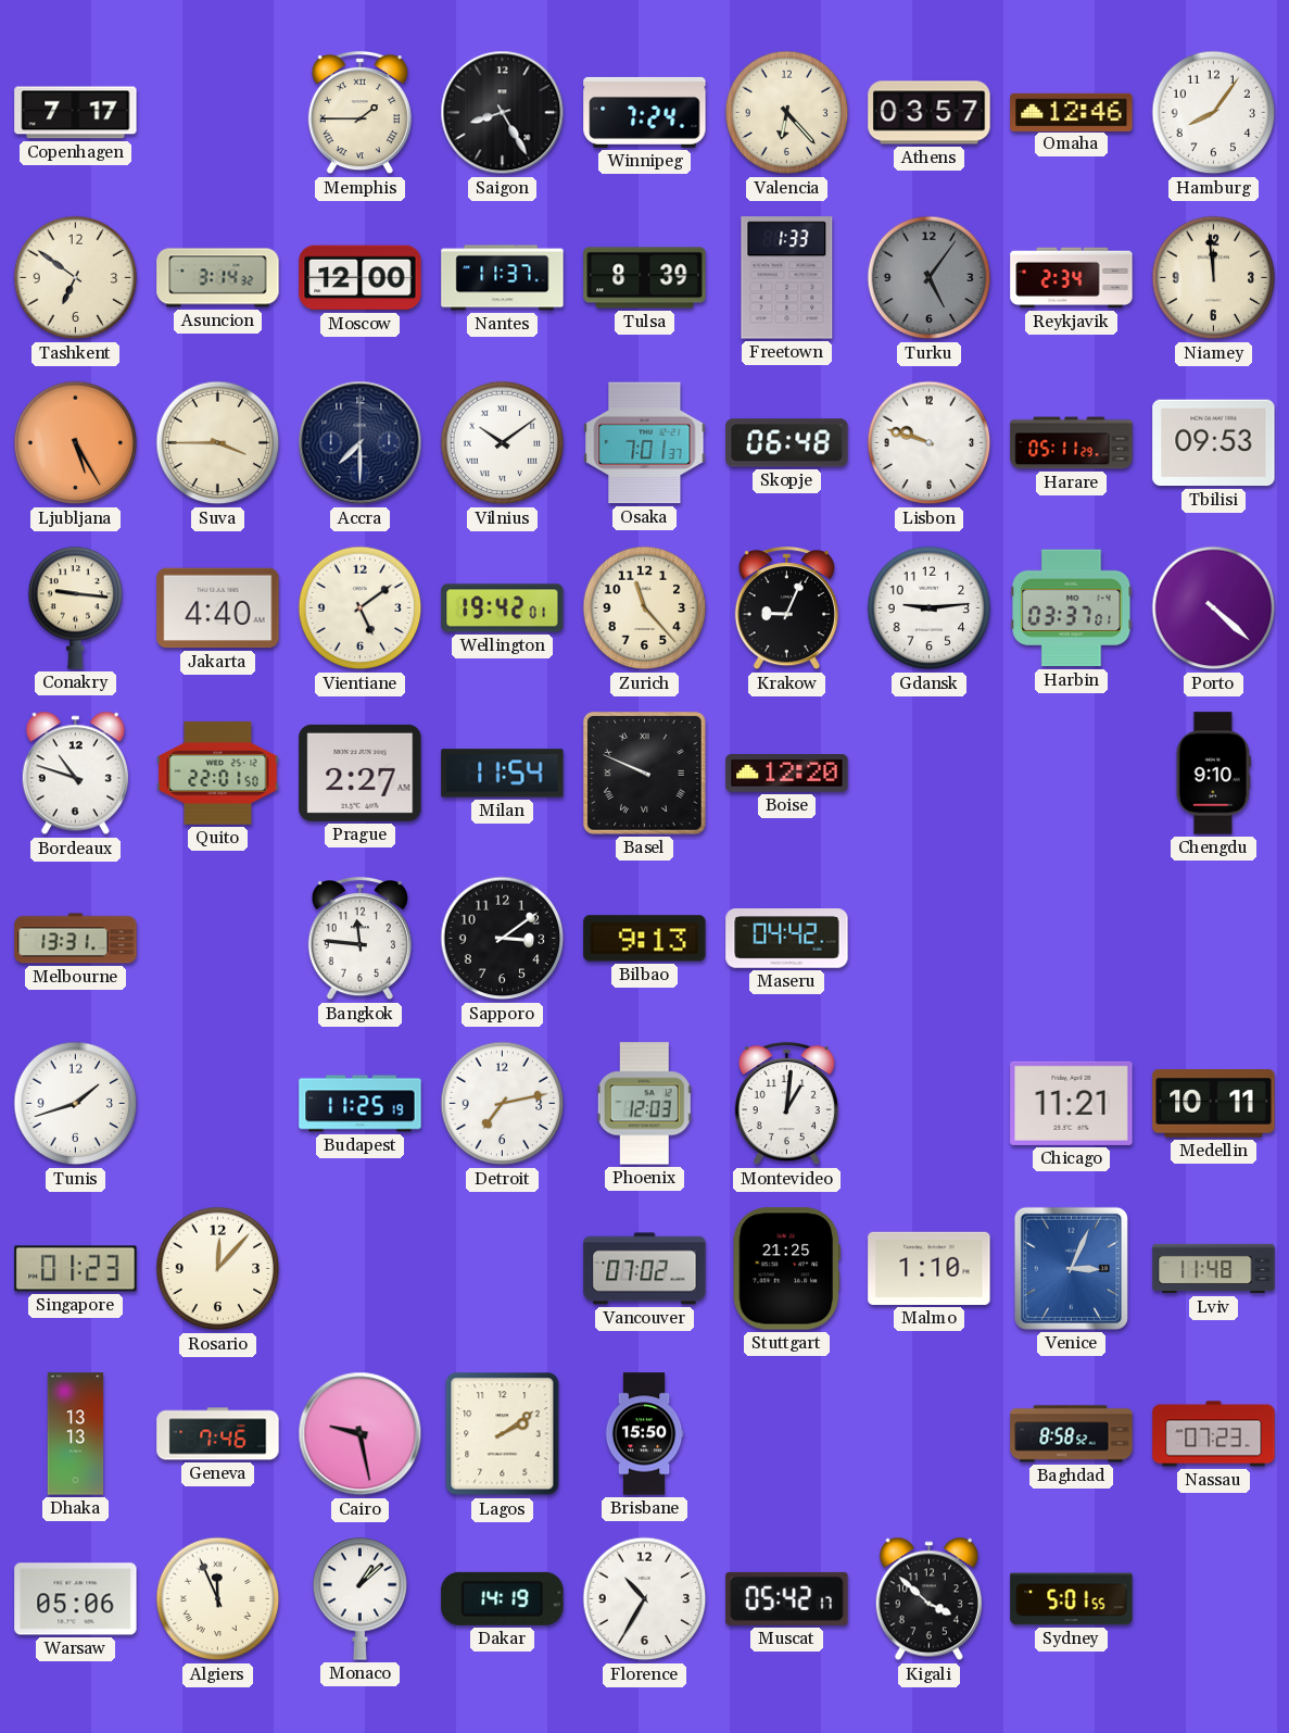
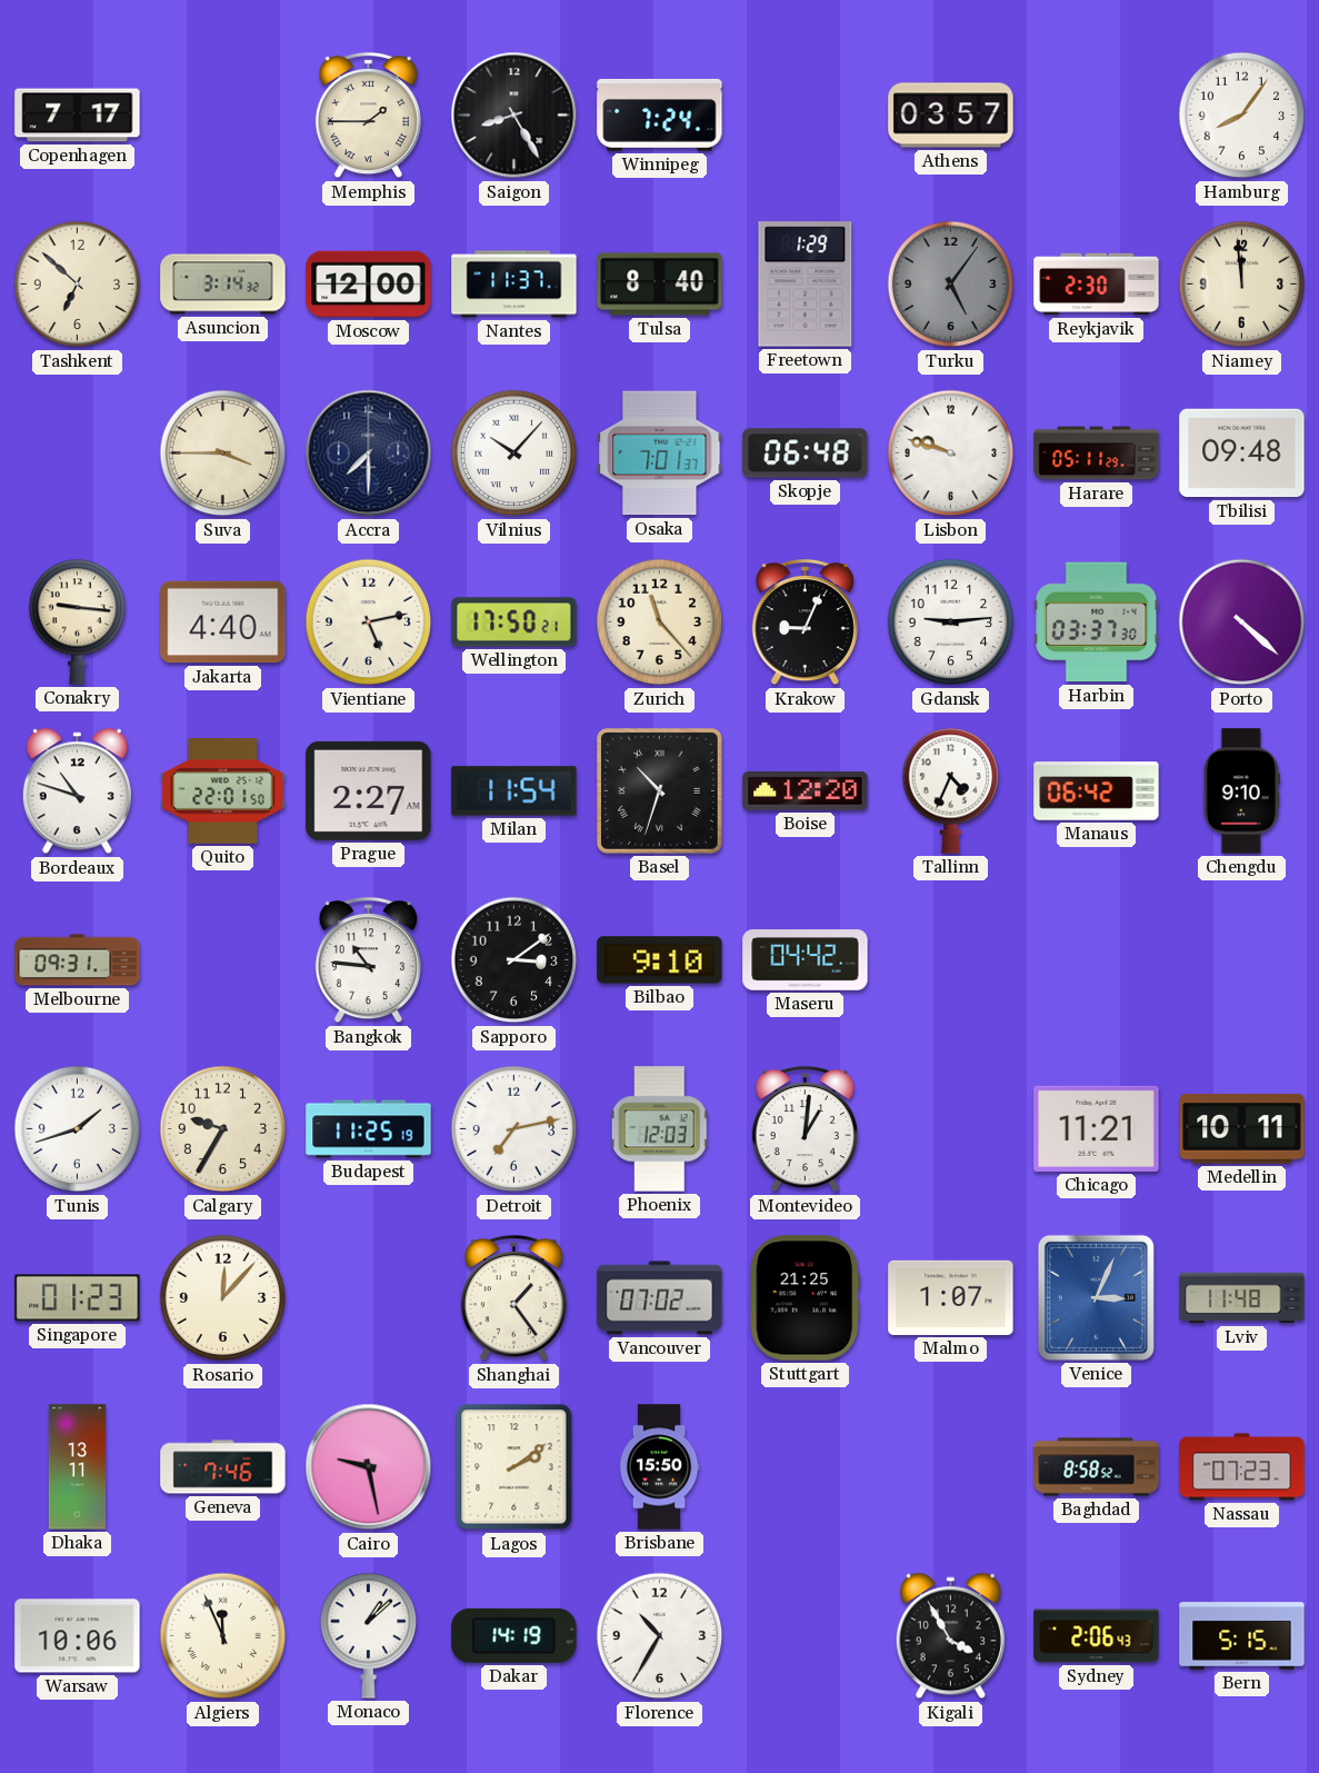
Valencia: 6:23 -> none
Omaha: 12:46 -> none
Tashkent: 6:51 -> 6:52
Tulsa: 8:39 -> 8:40
Freetown: 1:33 -> 1:29
Reykjavik: 2:34 -> 2:30
Ljubljana: 5:25 -> none
Vilnius: 10:09 -> 10:07
Tbilisi: 09:53 -> 09:48
Vientiane: 5:09 -> 5:13
Wellington: 19:42 -> 17:50
Harbin: 03:37:01 -> 03:37:30
Basel: 9:49 -> 10:33
Tallinn: none -> 4:34
Manaus: none -> 06:42
Melbourne: 13:31 -> 09:31
Bangkok: 11:46 -> 10:46
Bilbao: 9:13 -> 9:10
Calgary: none -> 9:35
Shanghai: none -> 1:24
Malmo: 1:10 -> 1:07
Dhaka: 13:13 -> 13:11
Warsaw: 05:06 -> 10:06
Muscat: 05:42 -> none
Kigali: 3:52 -> 3:55
Sydney: 5:01 -> 2:06
Bern: none -> 5:15
